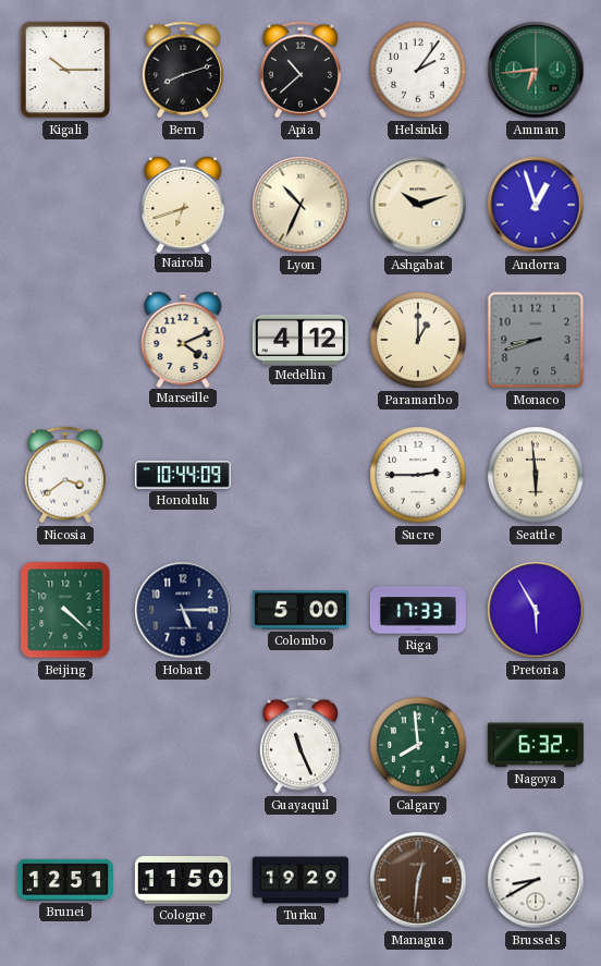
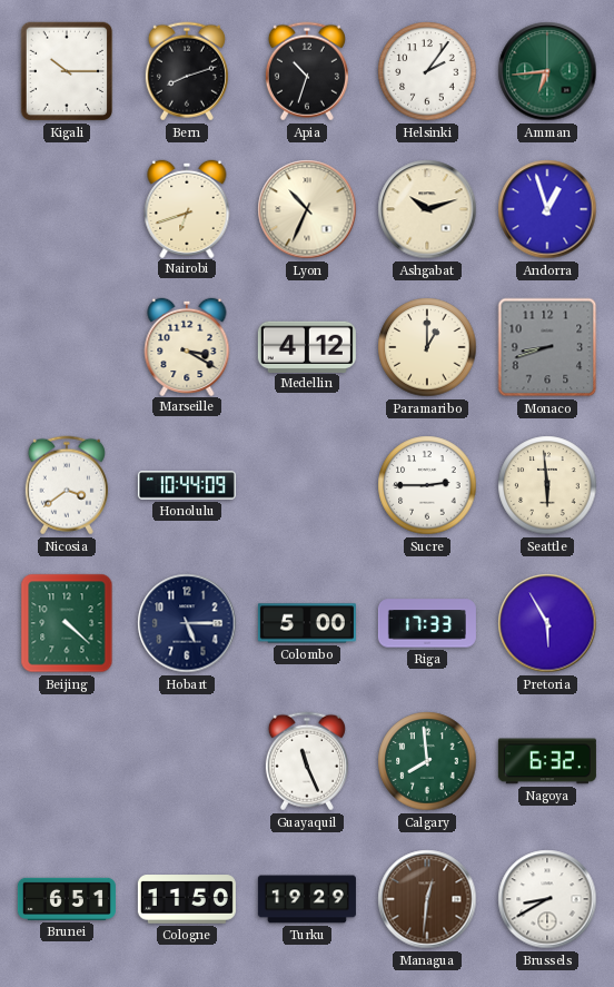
Apia: 10:38 -> 10:33
Marseille: 4:11 -> 3:20
Brunei: 12:51 -> 6:51
